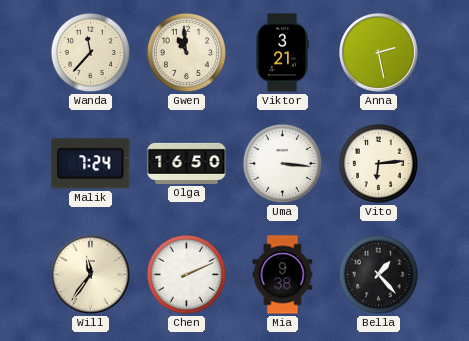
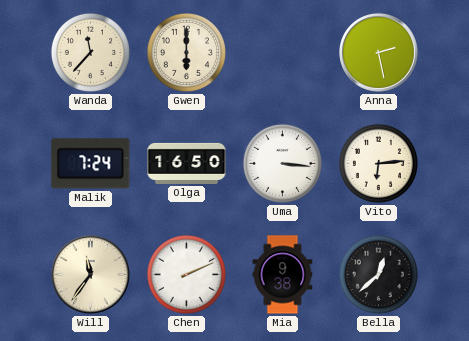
Gwen: 10:59 -> 6:00
Viktor: 3:21 -> none
Bella: 1:23 -> 12:38
